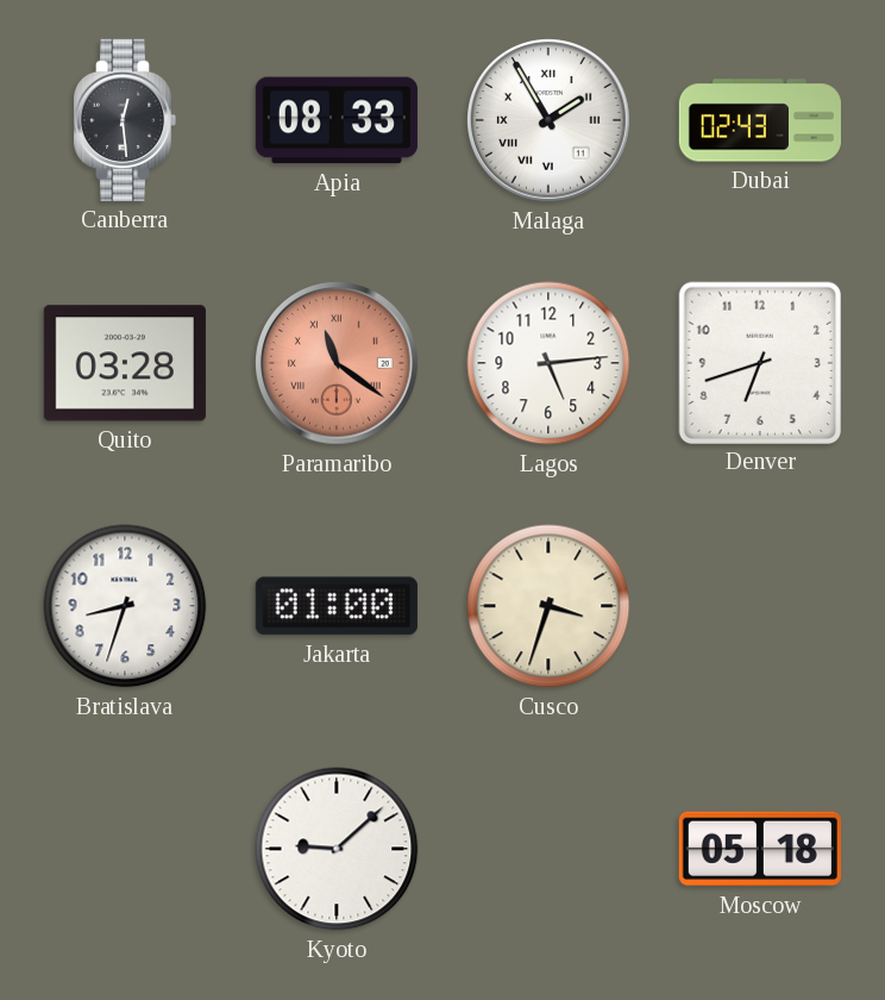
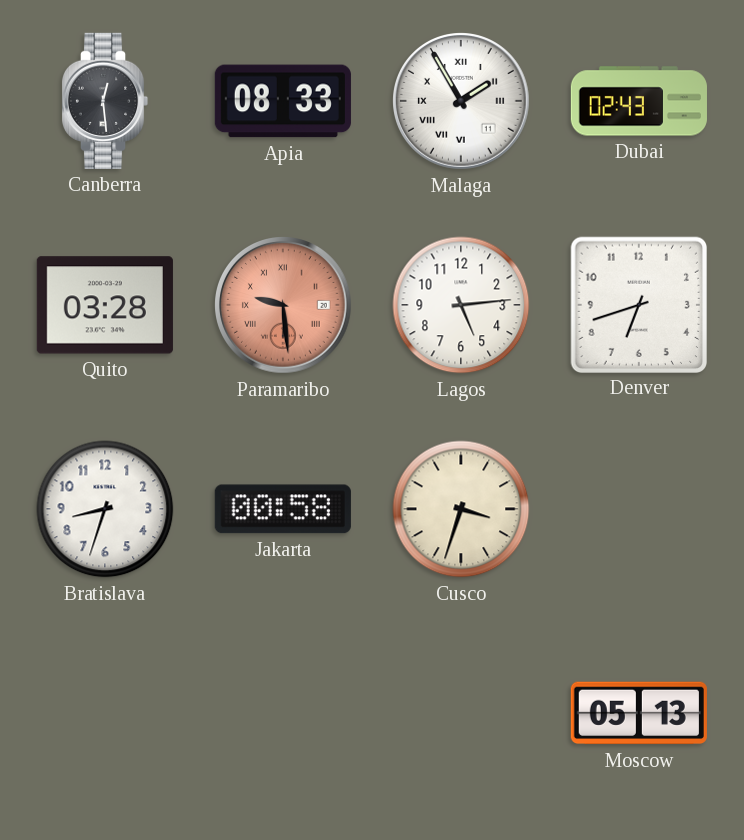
Paramaribo: 11:21 -> 9:29
Jakarta: 01:00 -> 00:58
Kyoto: 9:08 -> none
Moscow: 05:18 -> 05:13
